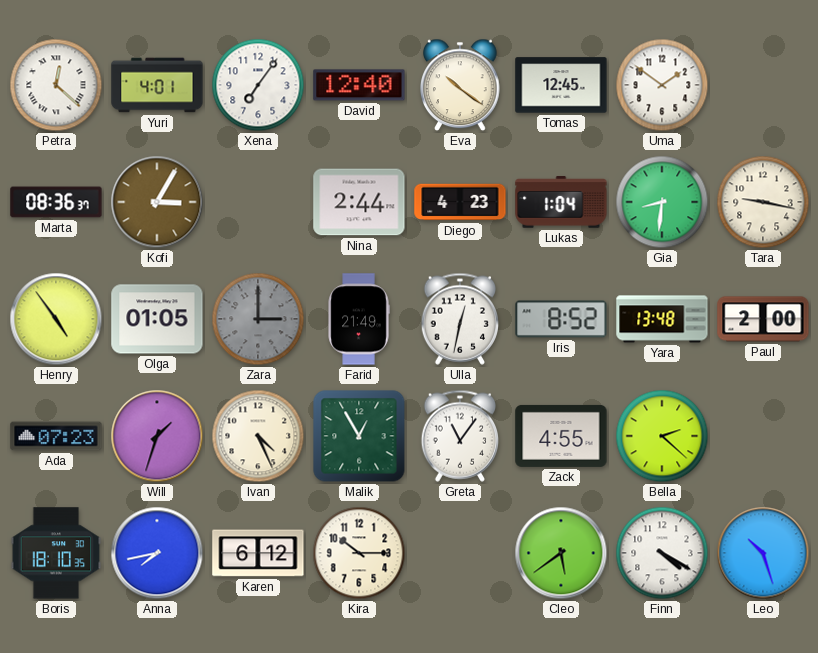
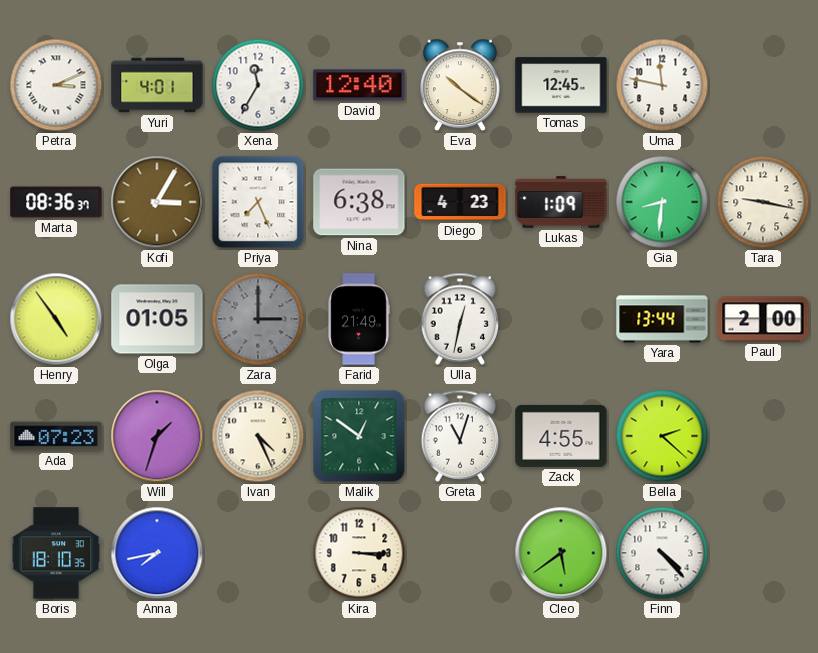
Petra: 12:22 -> 3:11
Xena: 7:06 -> 11:35
Uma: 1:51 -> 11:47
Priya: none -> 7:26
Nina: 2:44 -> 6:38
Lukas: 1:04 -> 1:09
Iris: 8:52 -> none
Yara: 13:48 -> 13:44
Malik: 12:55 -> 12:51
Greta: 11:06 -> 11:03
Karen: 6:12 -> none
Kira: 10:15 -> 3:15
Finn: 4:20 -> 4:23
Leo: 10:27 -> none
